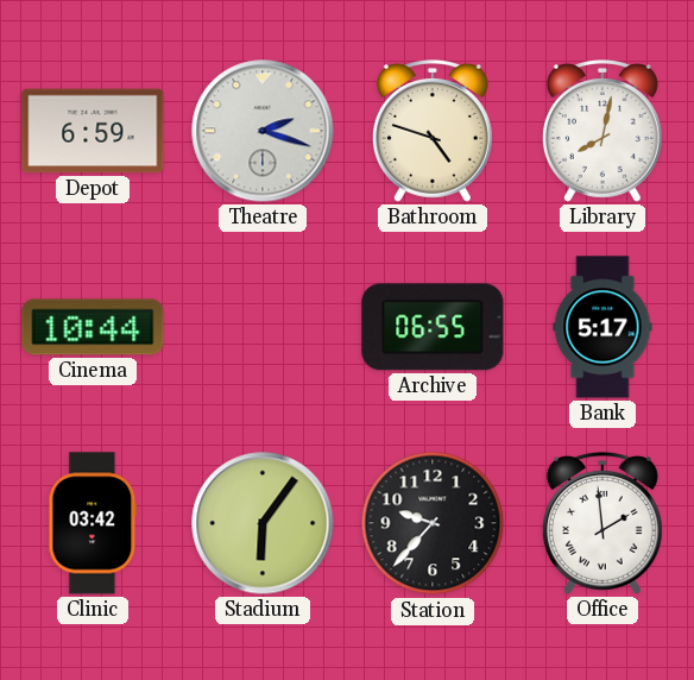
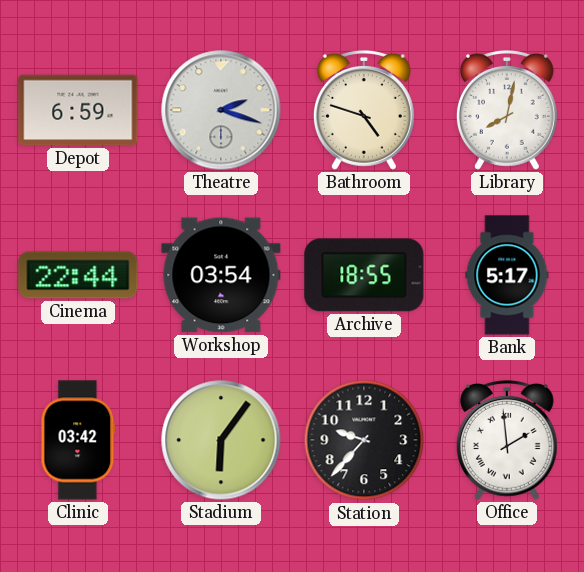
Cinema: 10:44 -> 22:44
Workshop: none -> 03:54
Archive: 06:55 -> 18:55
